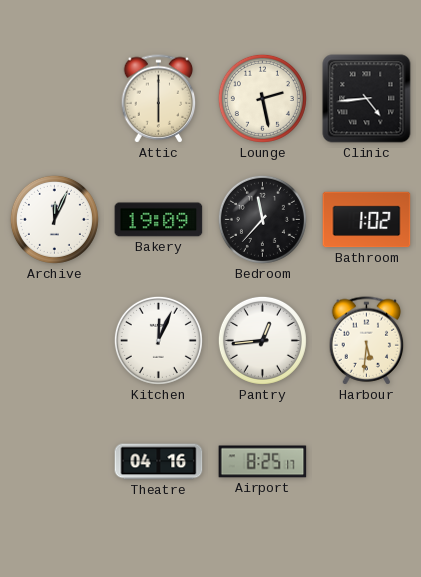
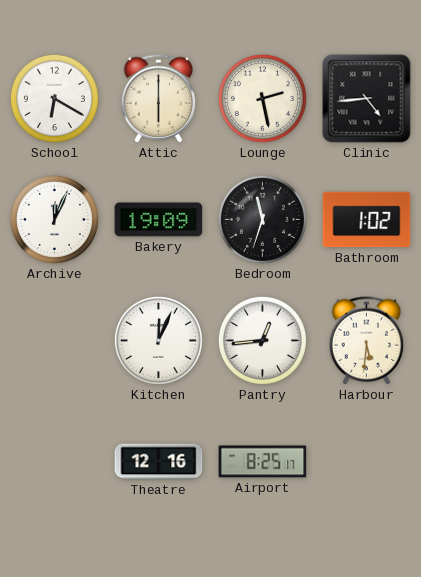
School: none -> 6:20
Bedroom: 11:37 -> 11:33
Theatre: 04:16 -> 12:16
